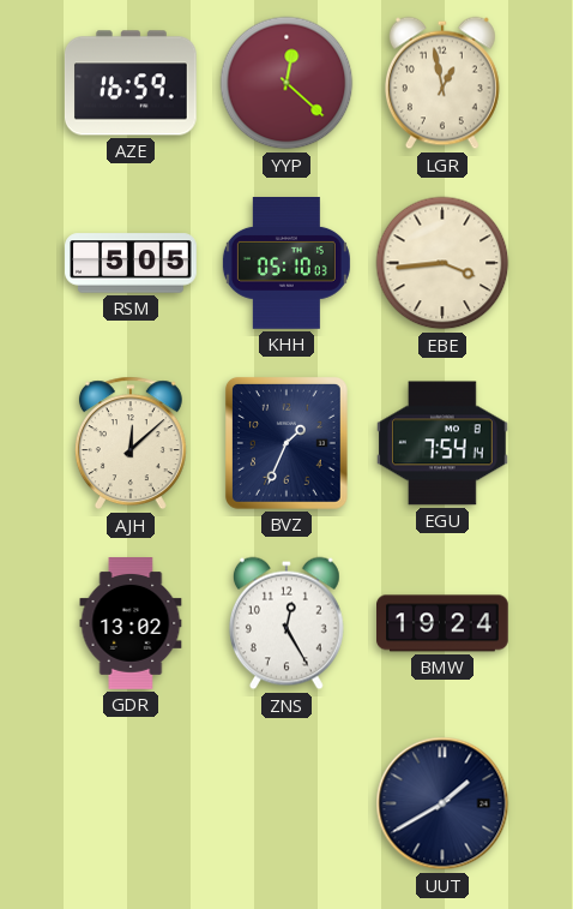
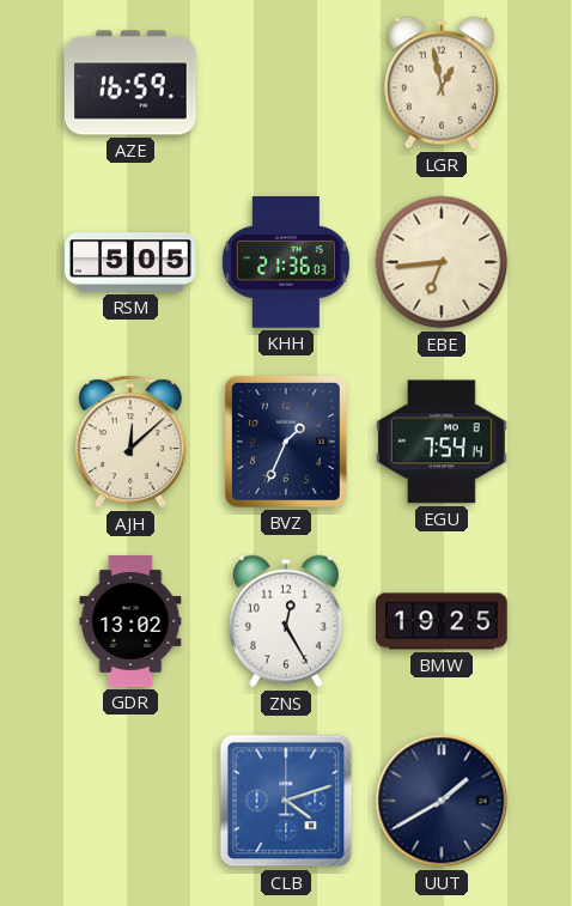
YYP: 12:22 -> none
KHH: 05:10 -> 21:36
EBE: 3:44 -> 6:44
BMW: 19:24 -> 19:25
CLB: none -> 4:12
